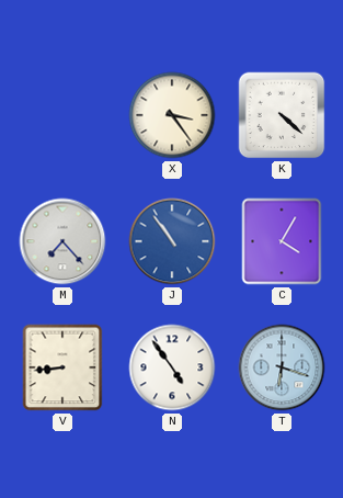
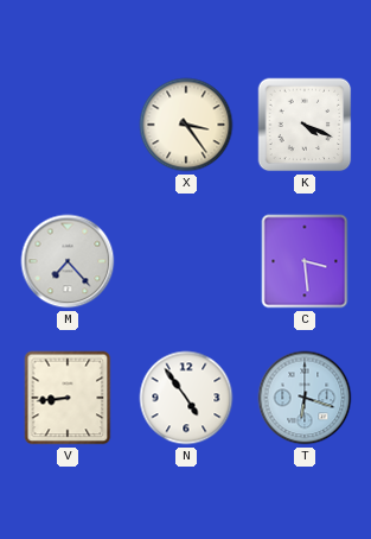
K: 4:22 -> 4:19
J: 10:54 -> none
C: 4:05 -> 3:29
